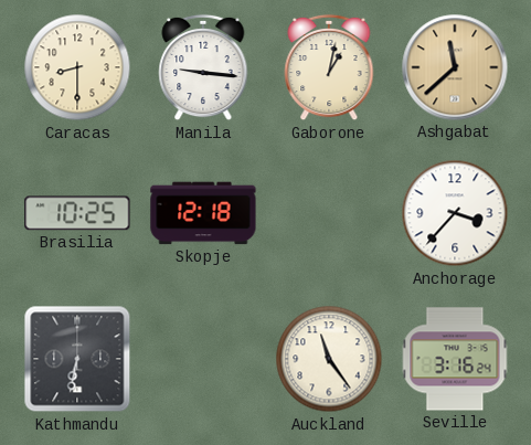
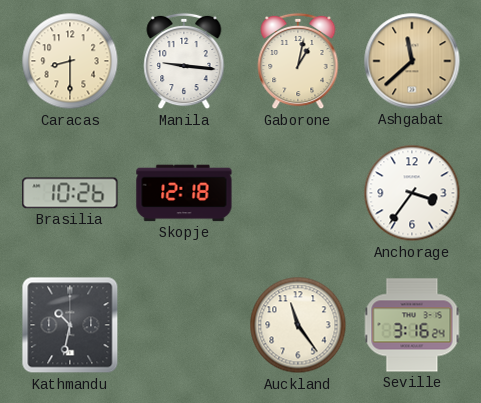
Brasilia: 10:25 -> 10:26
Anchorage: 3:37 -> 3:36
Kathmandu: 6:32 -> 10:32
